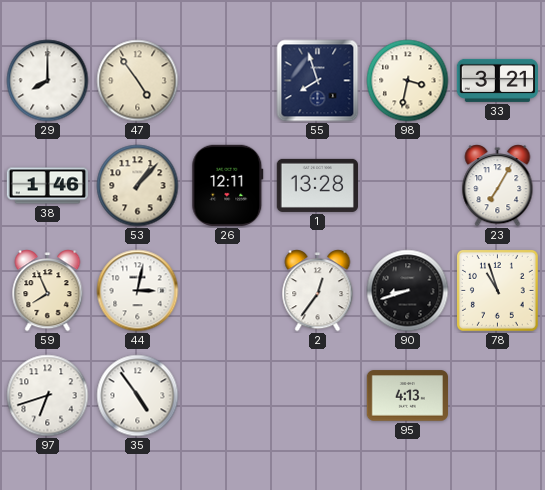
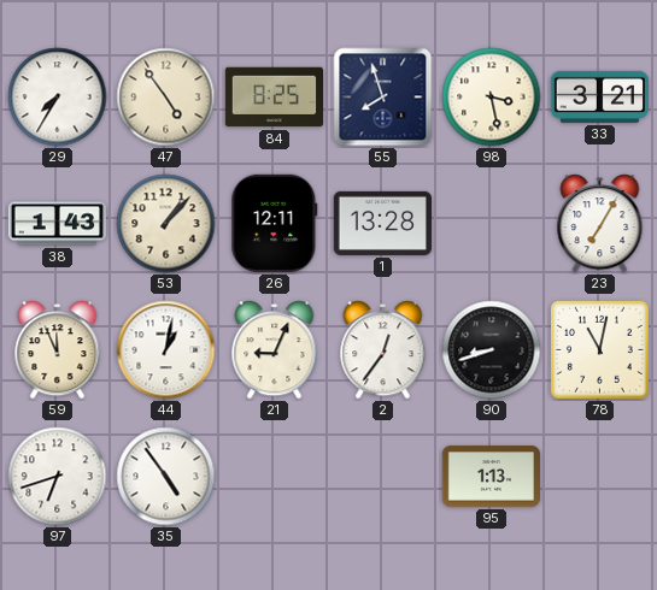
29: 8:00 -> 7:35
84: none -> 8:25
98: 3:32 -> 3:28
38: 1:46 -> 1:43
59: 7:56 -> 11:56
44: 3:02 -> 1:02
21: none -> 9:04
78: 10:57 -> 11:02
95: 4:13 -> 1:13
